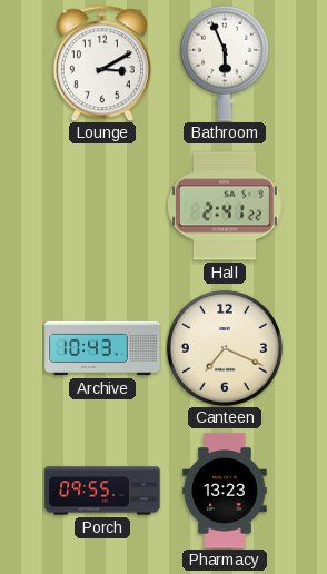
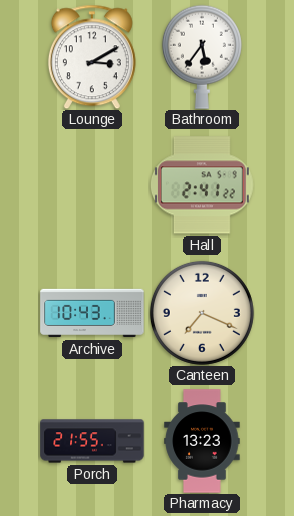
Bathroom: 5:56 -> 5:36
Porch: 09:55 -> 21:55
